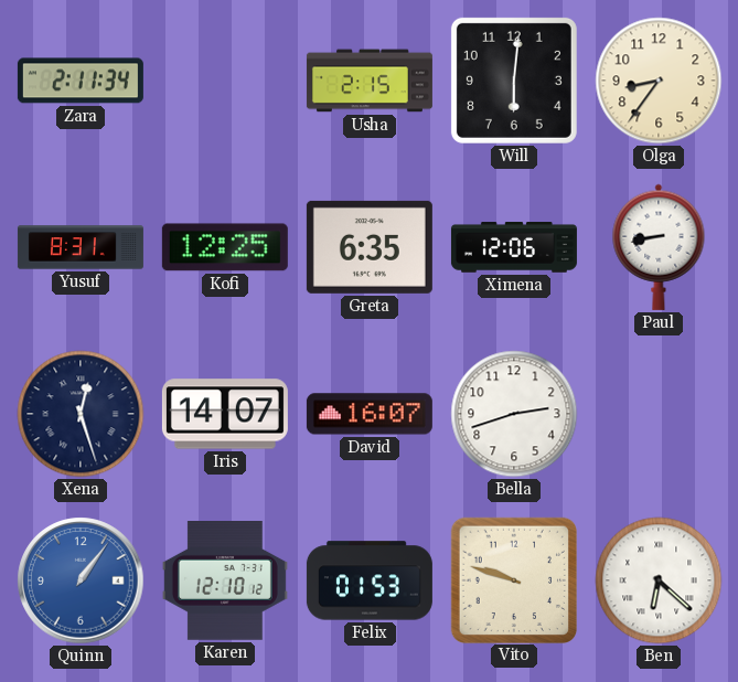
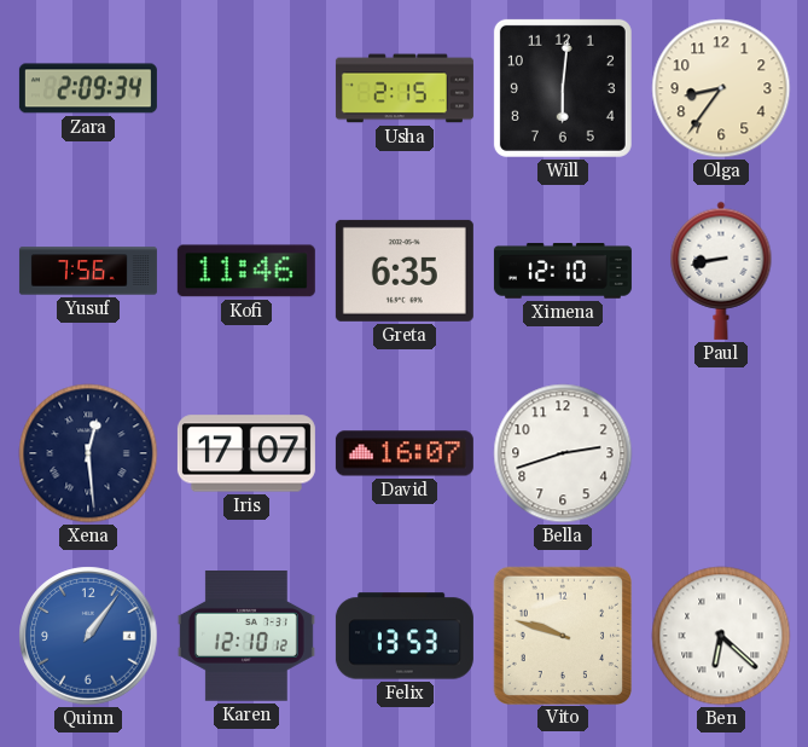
Zara: 2:11 -> 2:09
Yusuf: 8:31 -> 7:56
Kofi: 12:25 -> 11:46
Ximena: 12:06 -> 12:10
Xena: 12:27 -> 12:29
Iris: 14:07 -> 17:07
Felix: 01:53 -> 13:53
